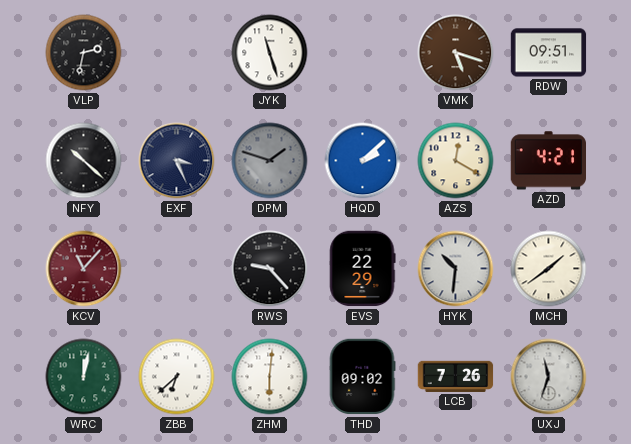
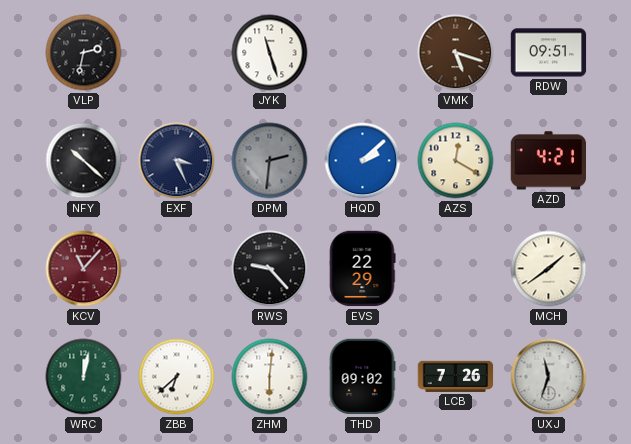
DPM: 1:48 -> 2:31
HYK: 10:31 -> none
